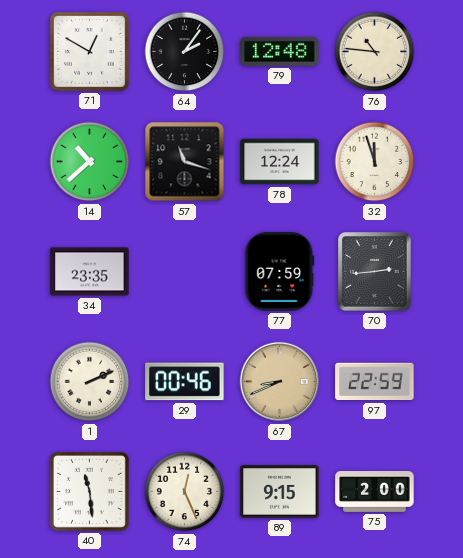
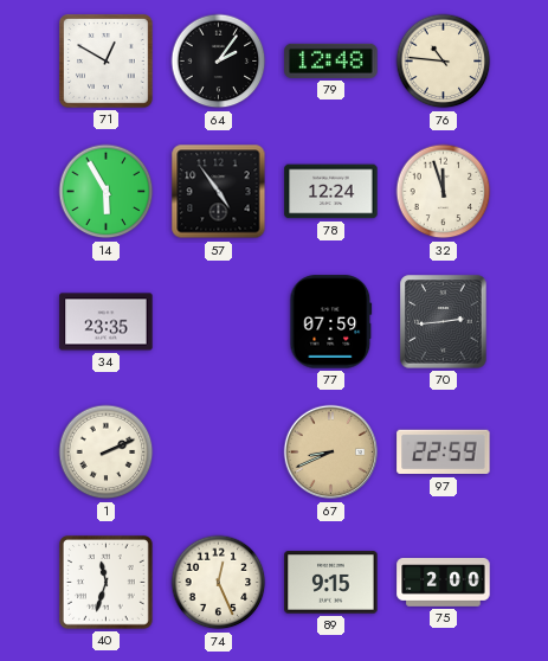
14: 10:38 -> 5:55
57: 11:18 -> 4:54
29: 00:46 -> none
40: 11:29 -> 11:33
